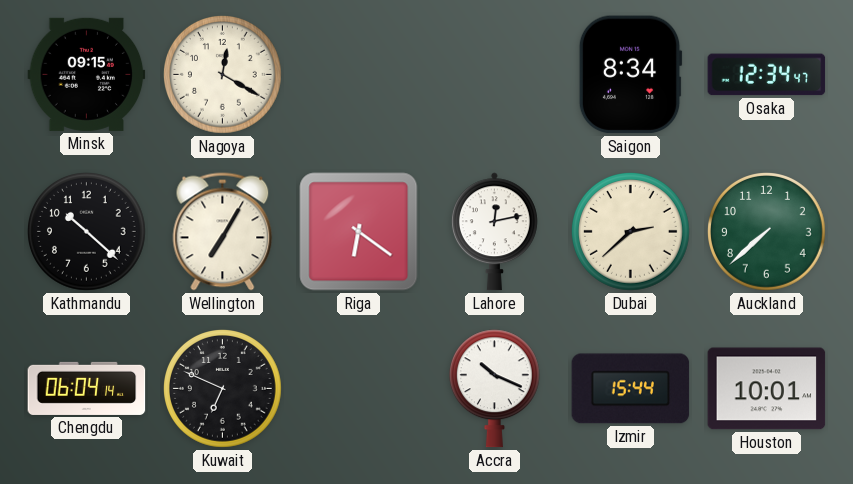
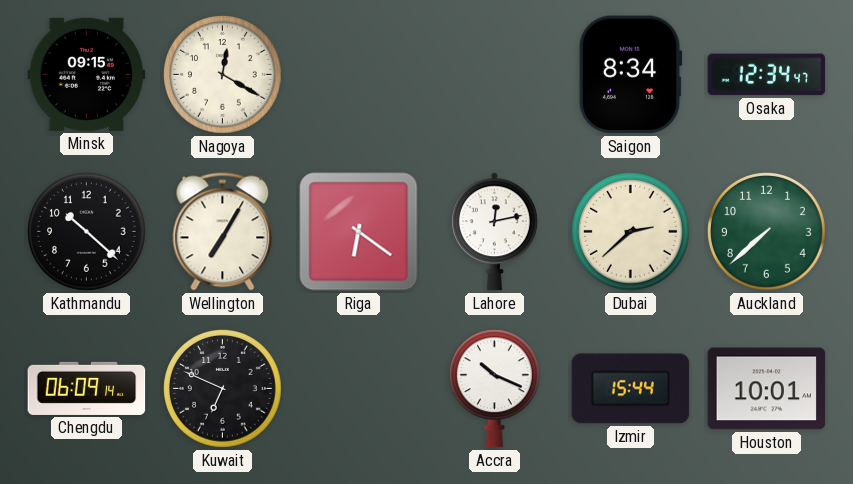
Chengdu: 06:04 -> 06:09
